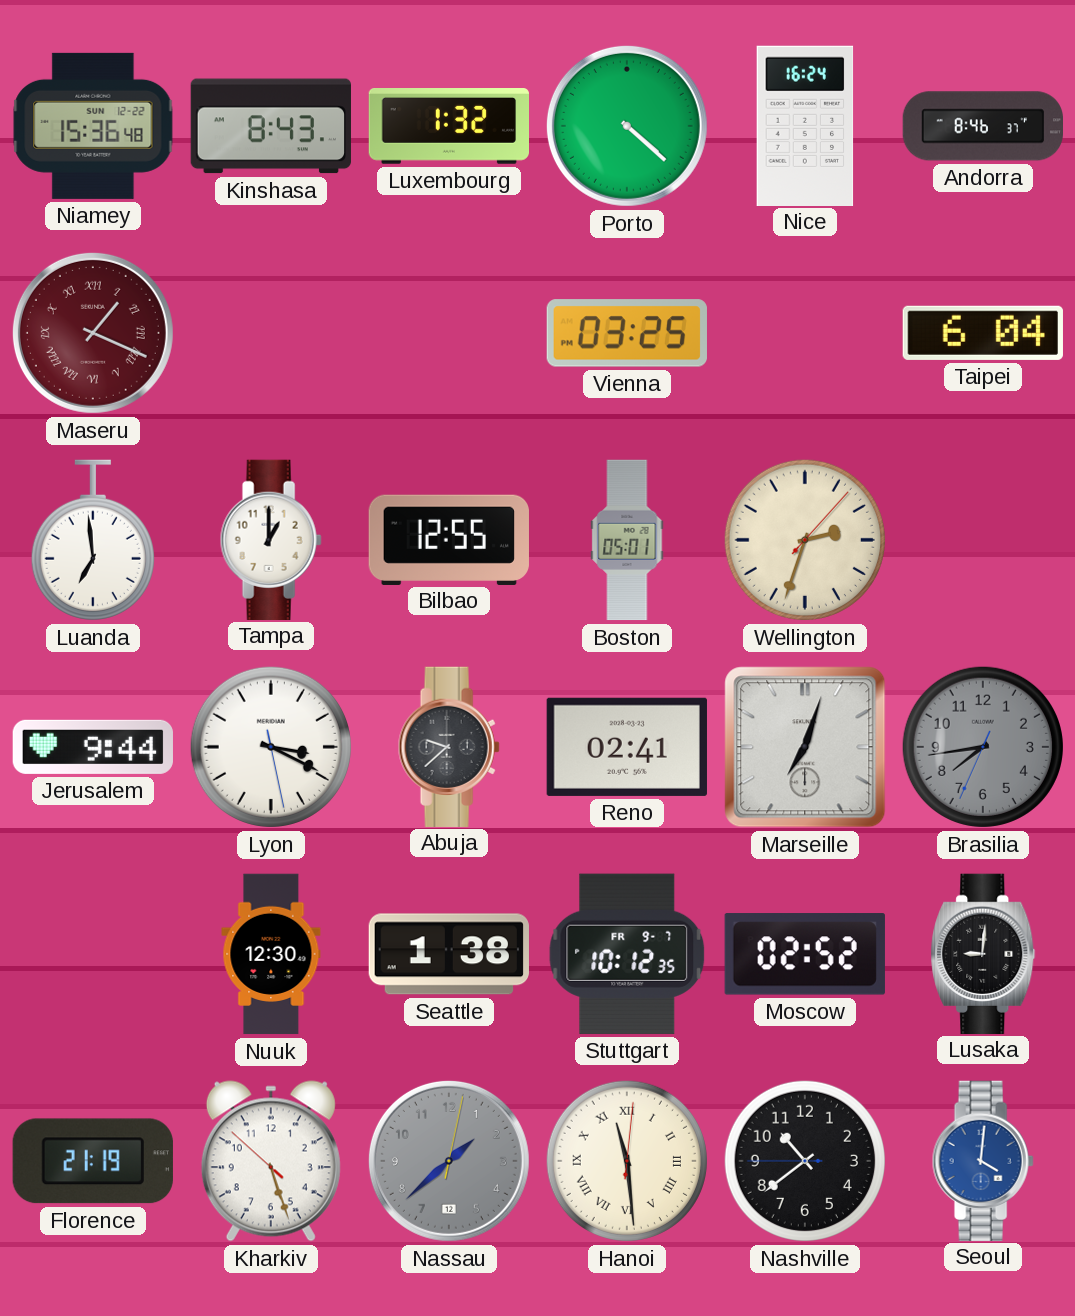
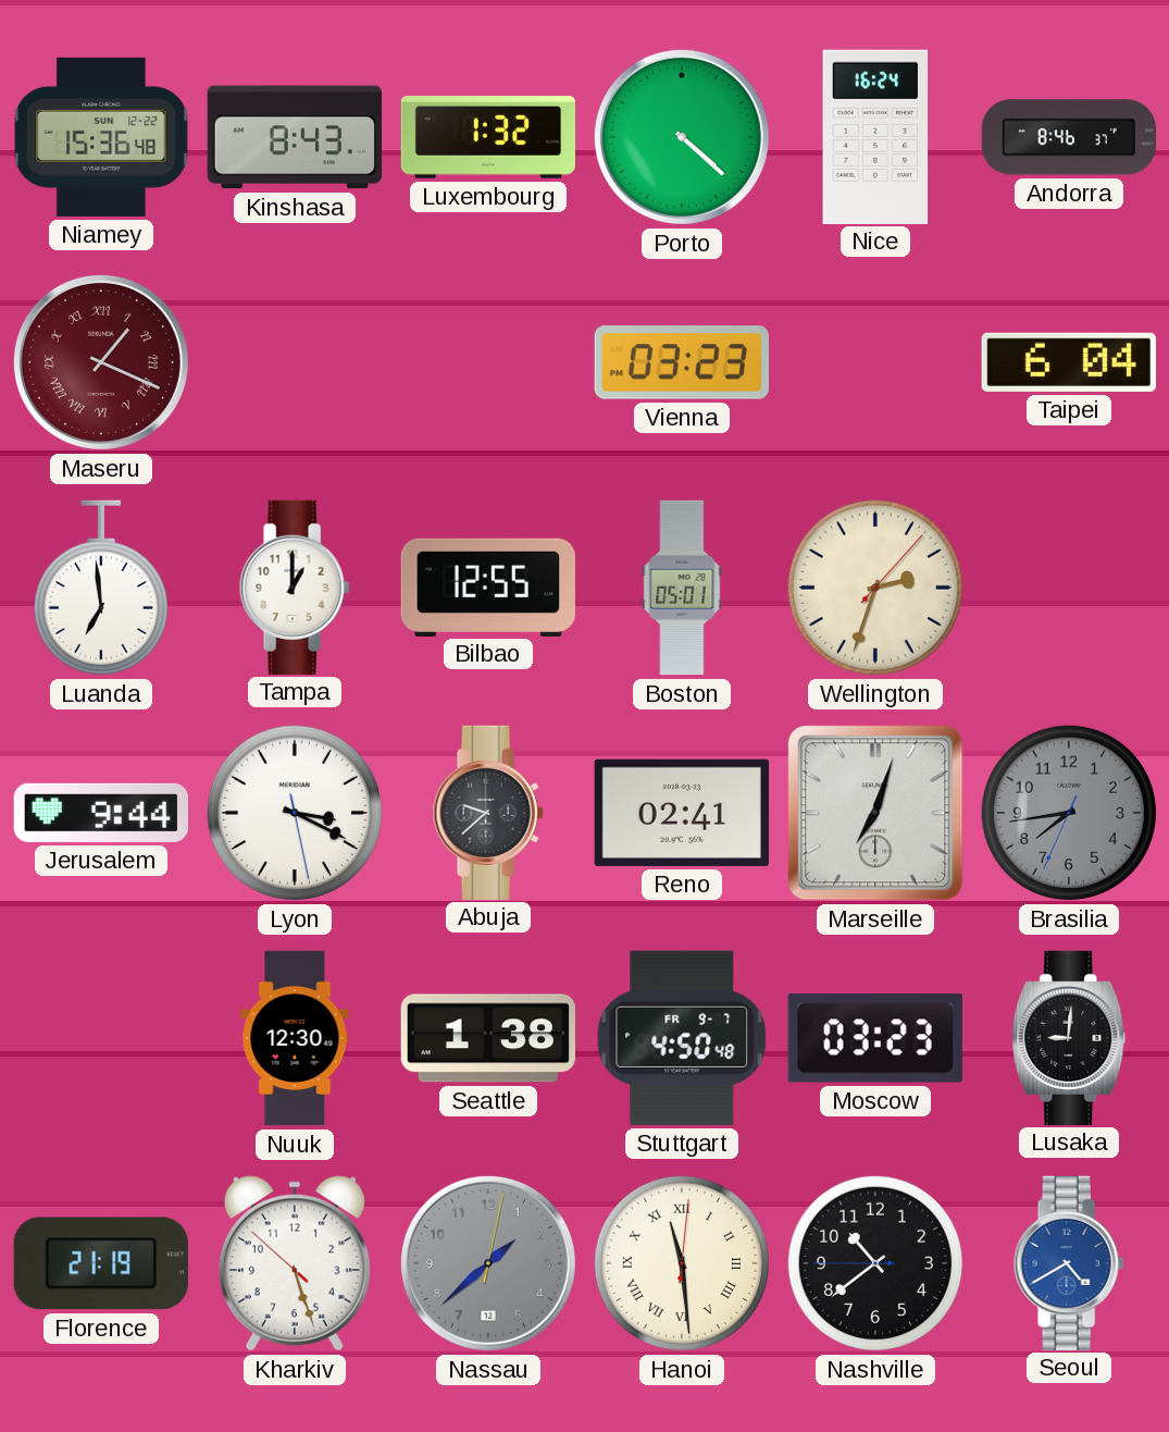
Vienna: 03:25 -> 03:23
Stuttgart: 10:12 -> 4:50
Moscow: 02:52 -> 03:23
Seoul: 4:01 -> 4:40
